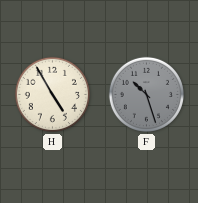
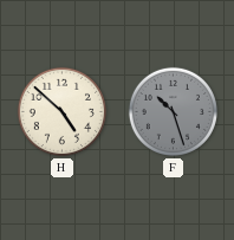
H: 4:55 -> 4:52
